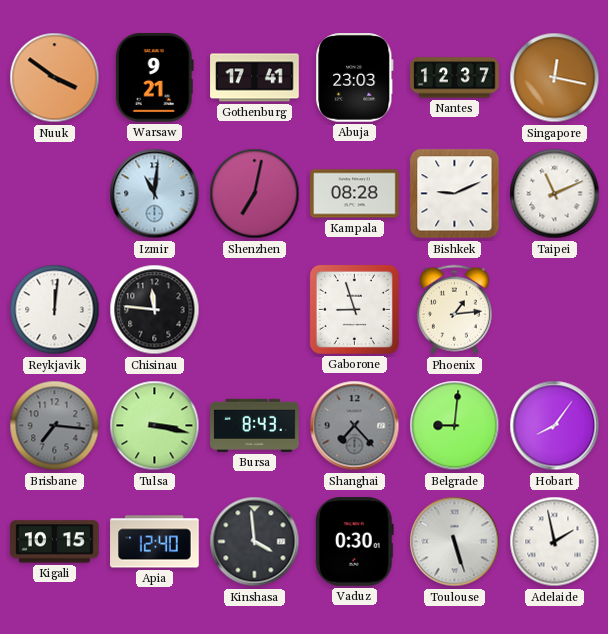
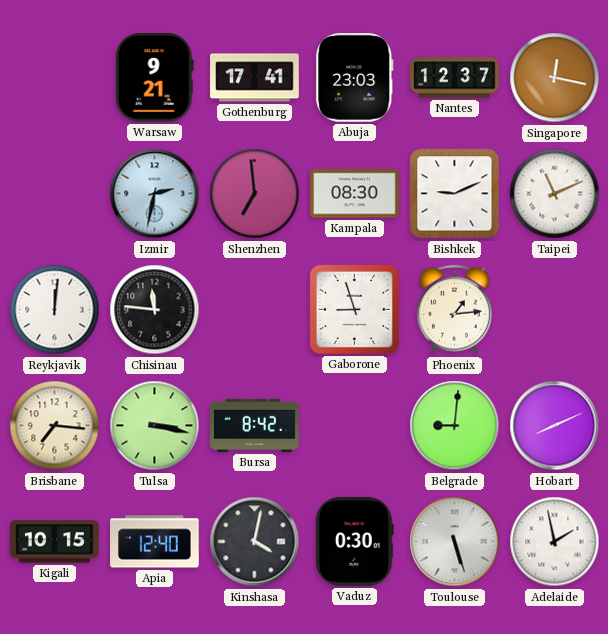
Nuuk: 3:51 -> none
Izmir: 11:01 -> 2:32
Shenzhen: 7:02 -> 6:59
Kampala: 08:28 -> 08:30
Brisbane dial: grey -> cream
Bursa: 8:43 -> 8:42
Shanghai: 7:23 -> none
Hobart: 8:06 -> 8:11
Kinshasa: 3:59 -> 4:02
